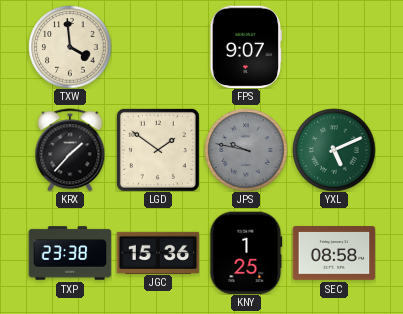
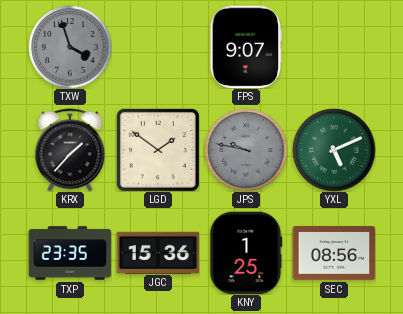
TXW: 3:59 -> 3:57
TXW dial: cream -> grey
TXP: 23:38 -> 23:35
SEC: 08:58 -> 08:56
